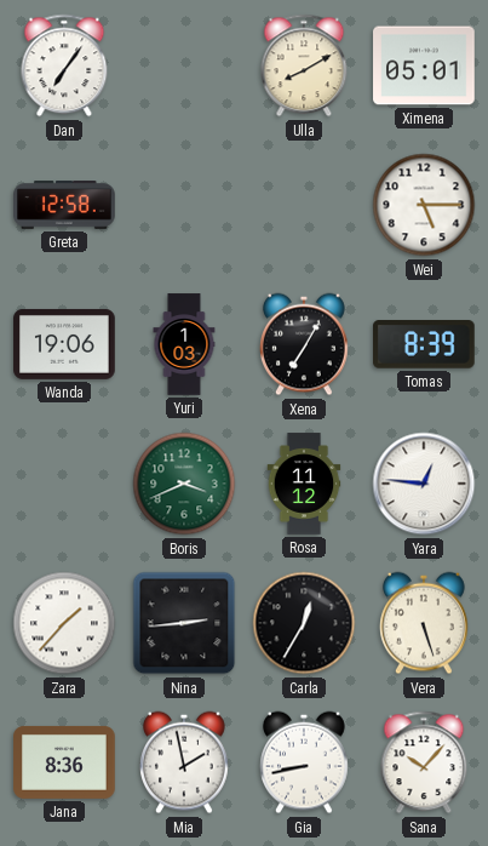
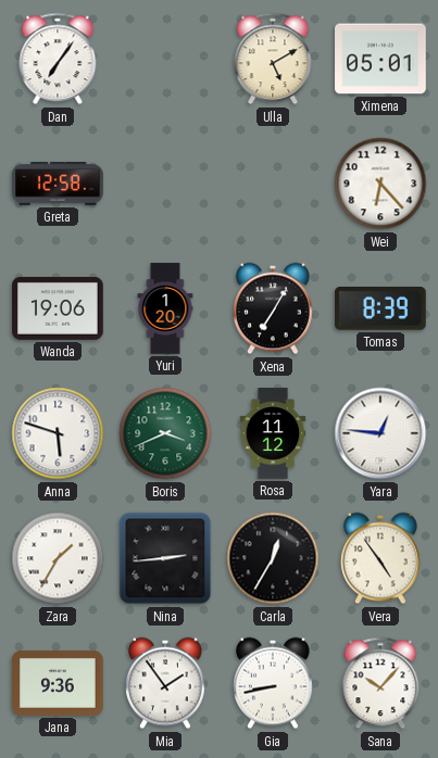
Ulla: 8:10 -> 5:10
Wei: 5:15 -> 6:23
Yuri: 1:03 -> 1:20
Anna: none -> 5:48
Zara: 1:37 -> 1:35
Vera: 5:27 -> 4:54
Jana: 8:36 -> 9:36
Mia: 1:58 -> 1:54
